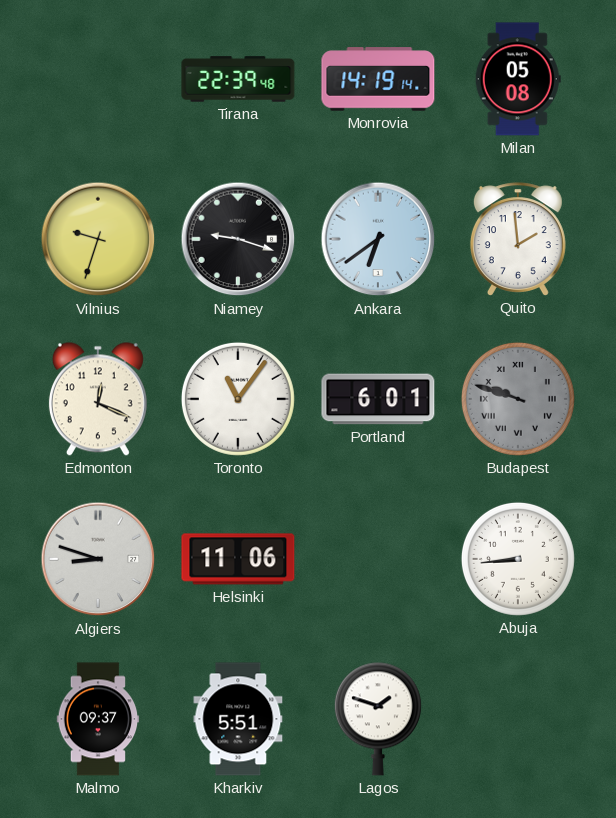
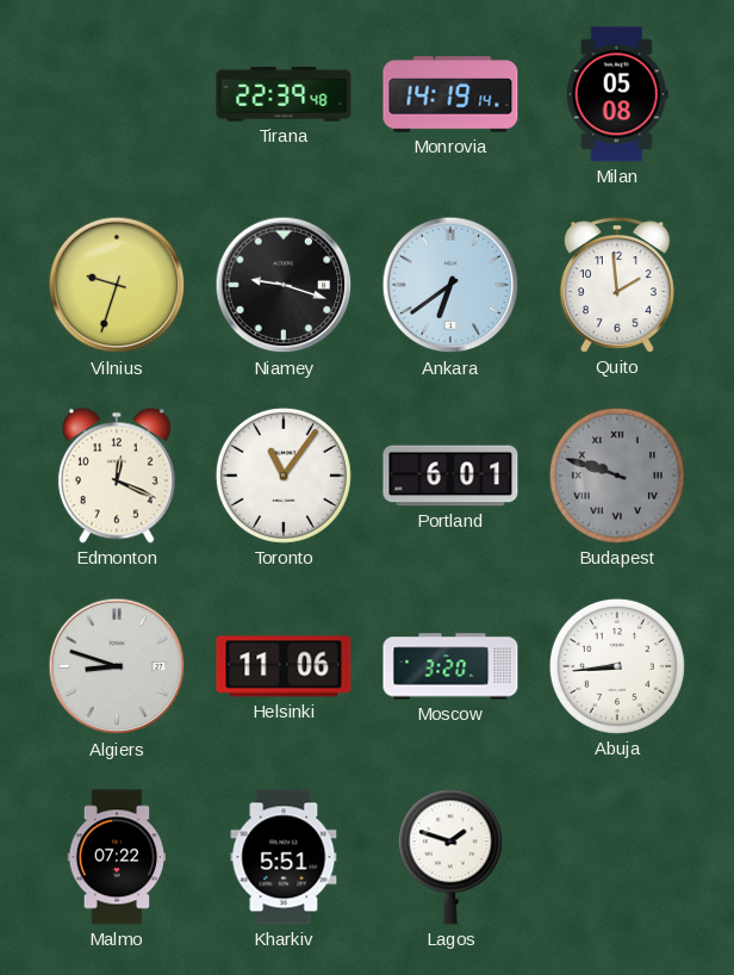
Moscow: none -> 3:20
Malmo: 09:37 -> 07:22
